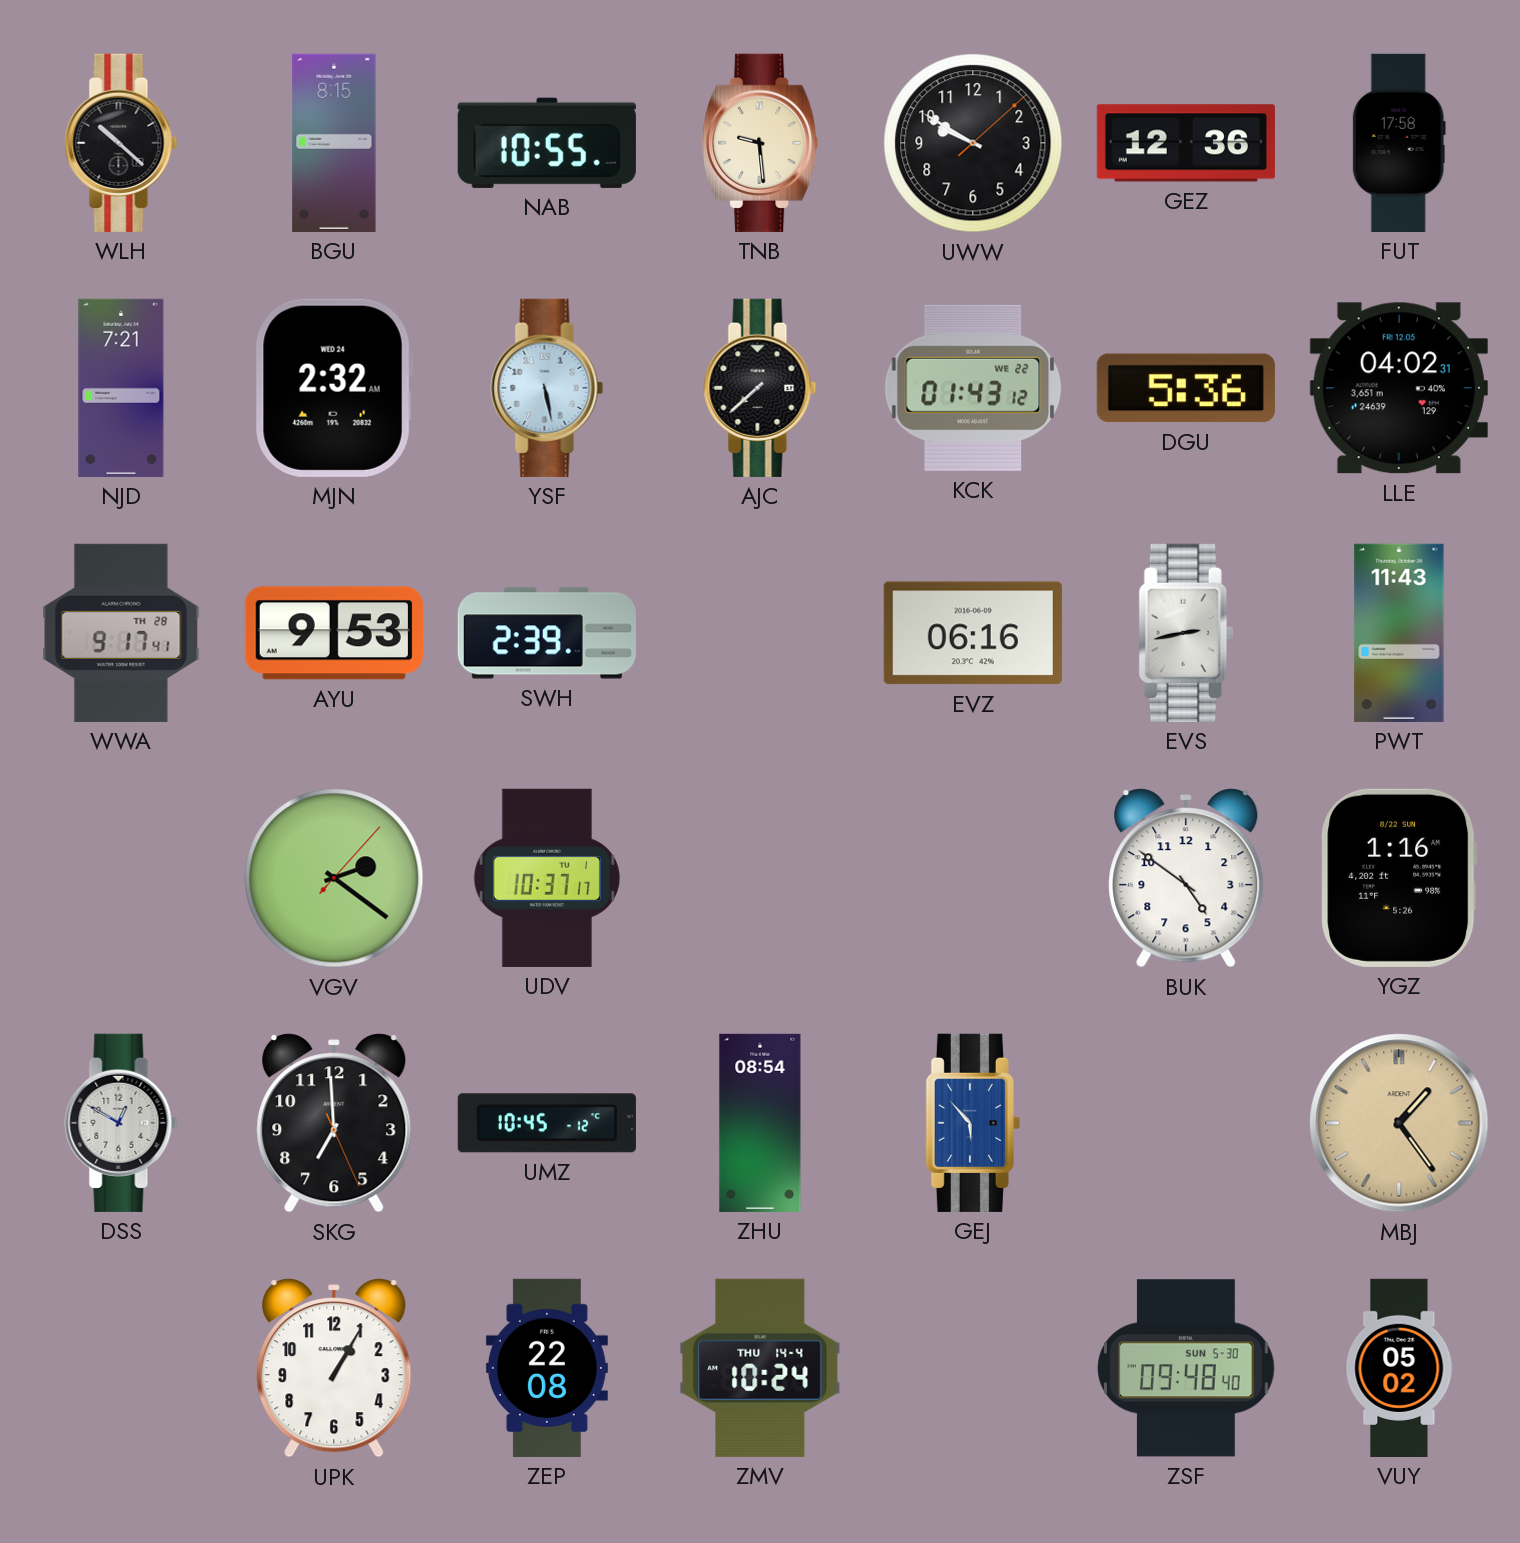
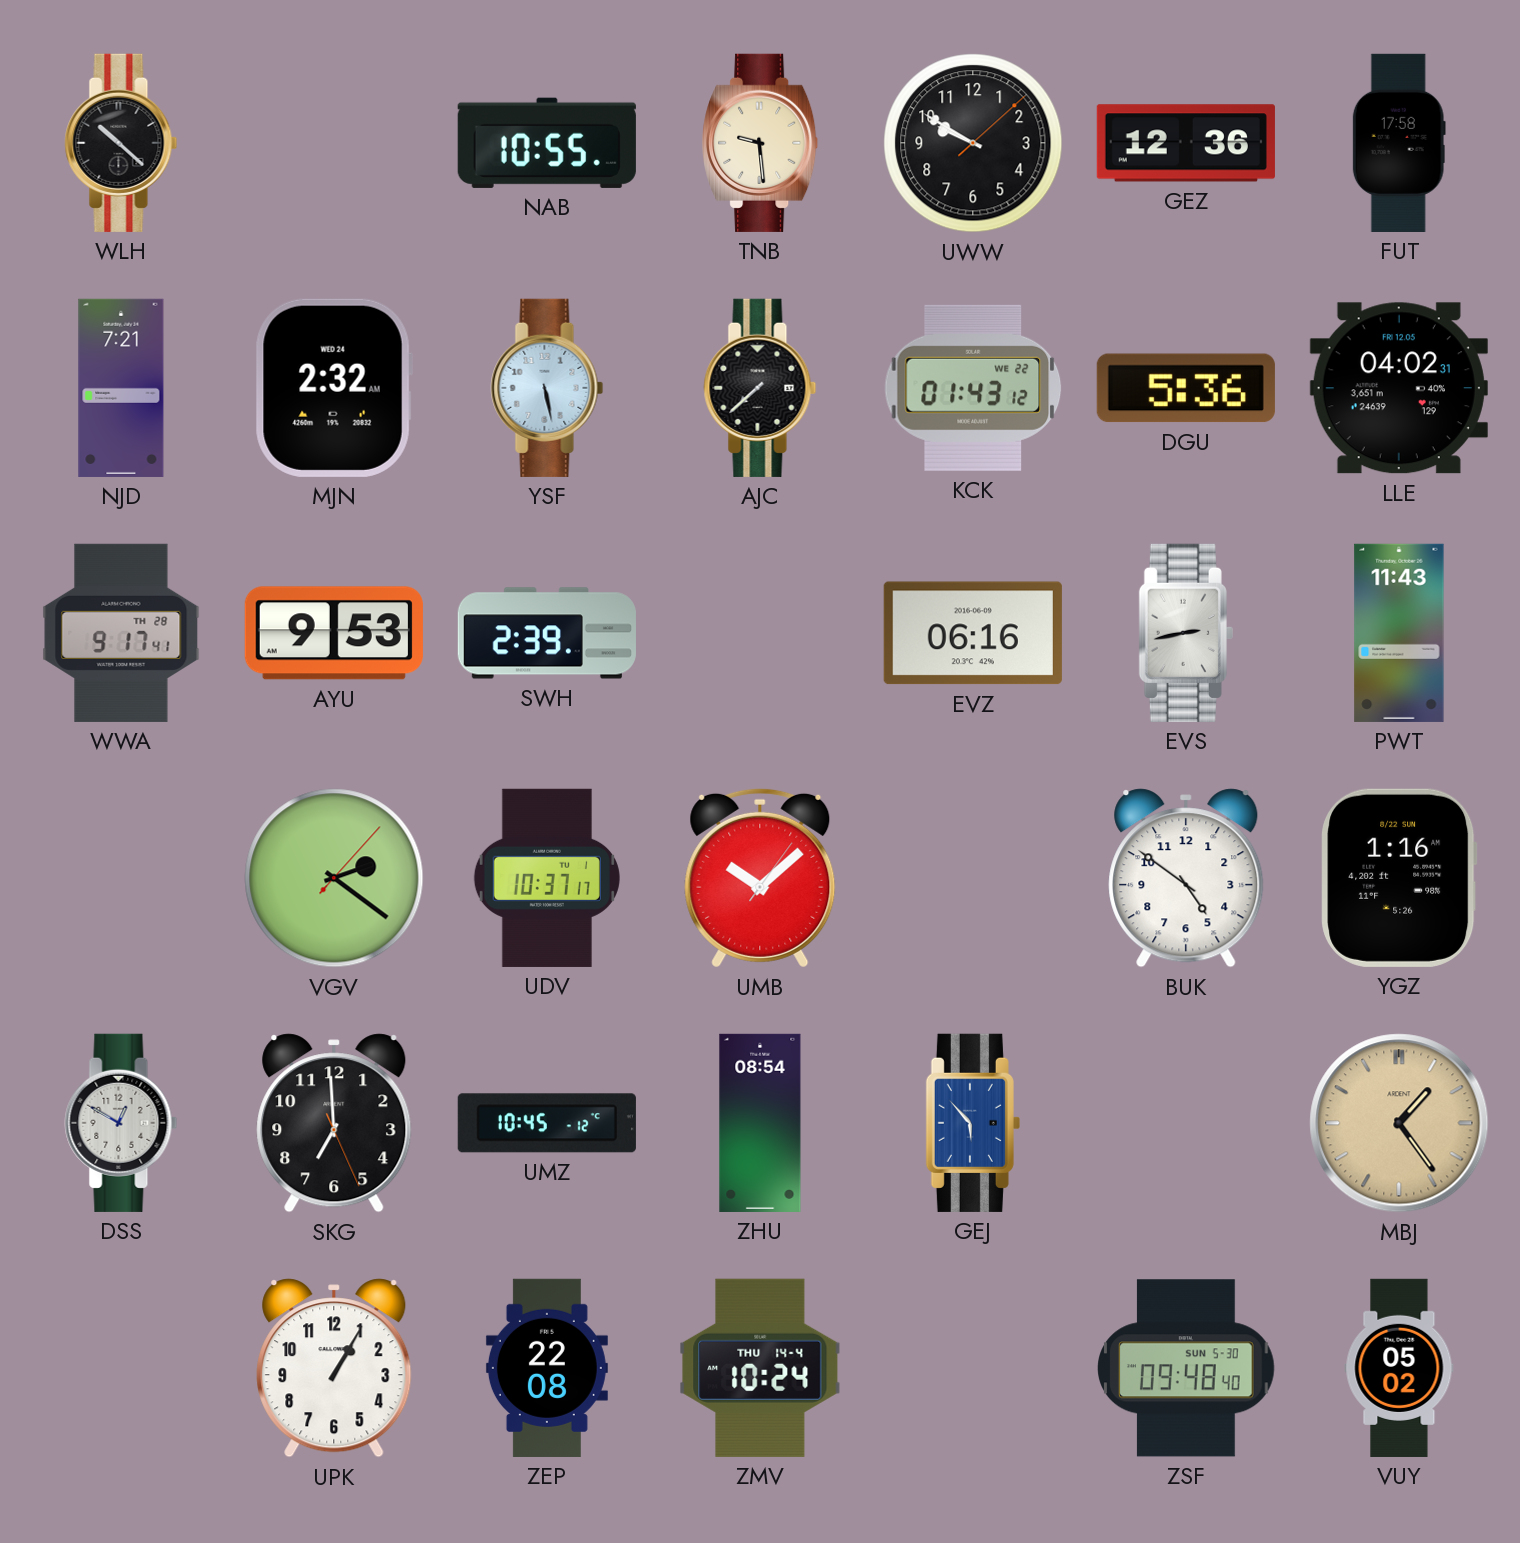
BGU: 8:15 -> none
UMB: none -> 10:08
